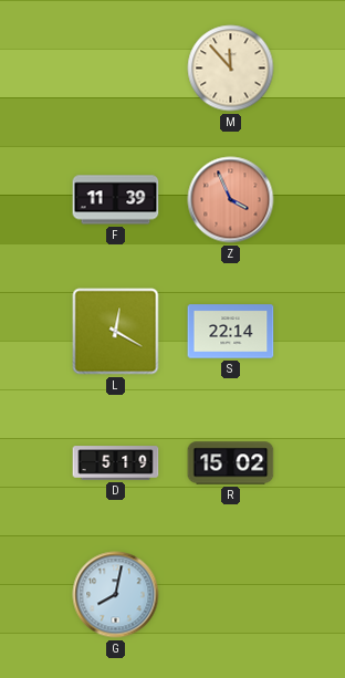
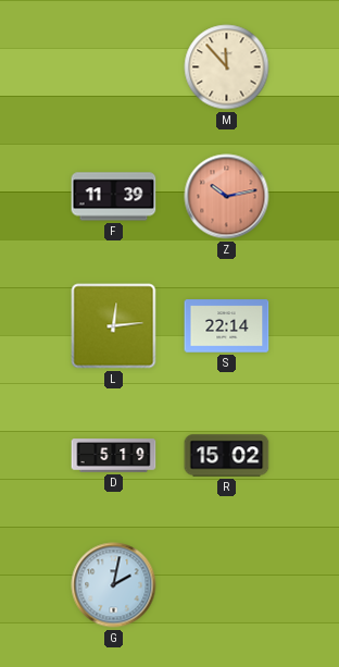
Z: 3:56 -> 10:13
L: 12:20 -> 12:14
G: 8:02 -> 2:02
